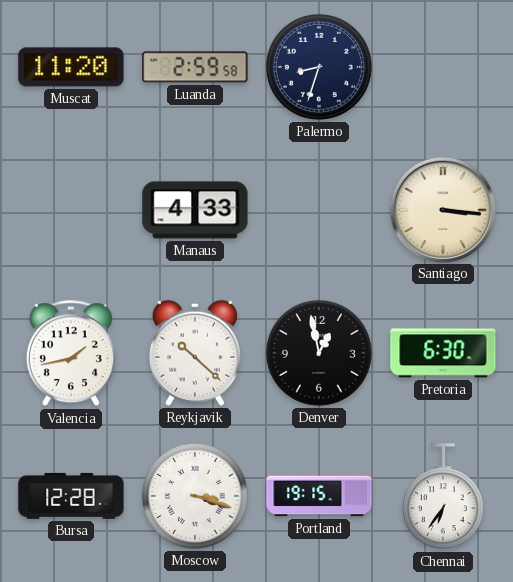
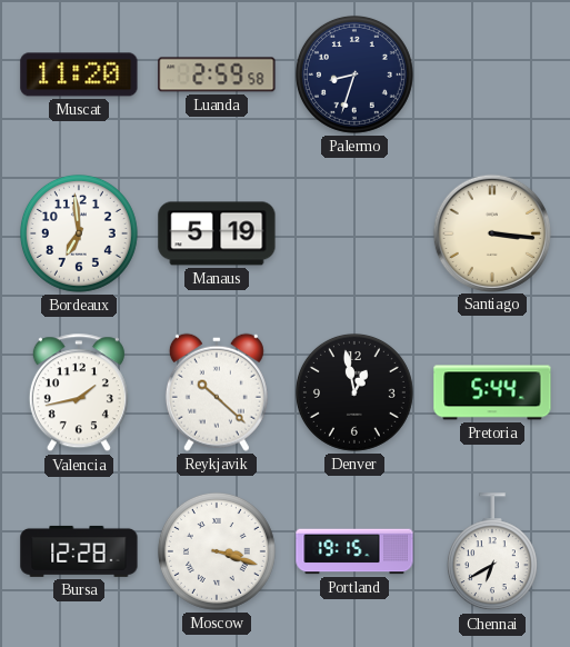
Bordeaux: none -> 6:59
Manaus: 4:33 -> 5:19
Pretoria: 6:30 -> 5:44
Chennai: 6:36 -> 6:40
